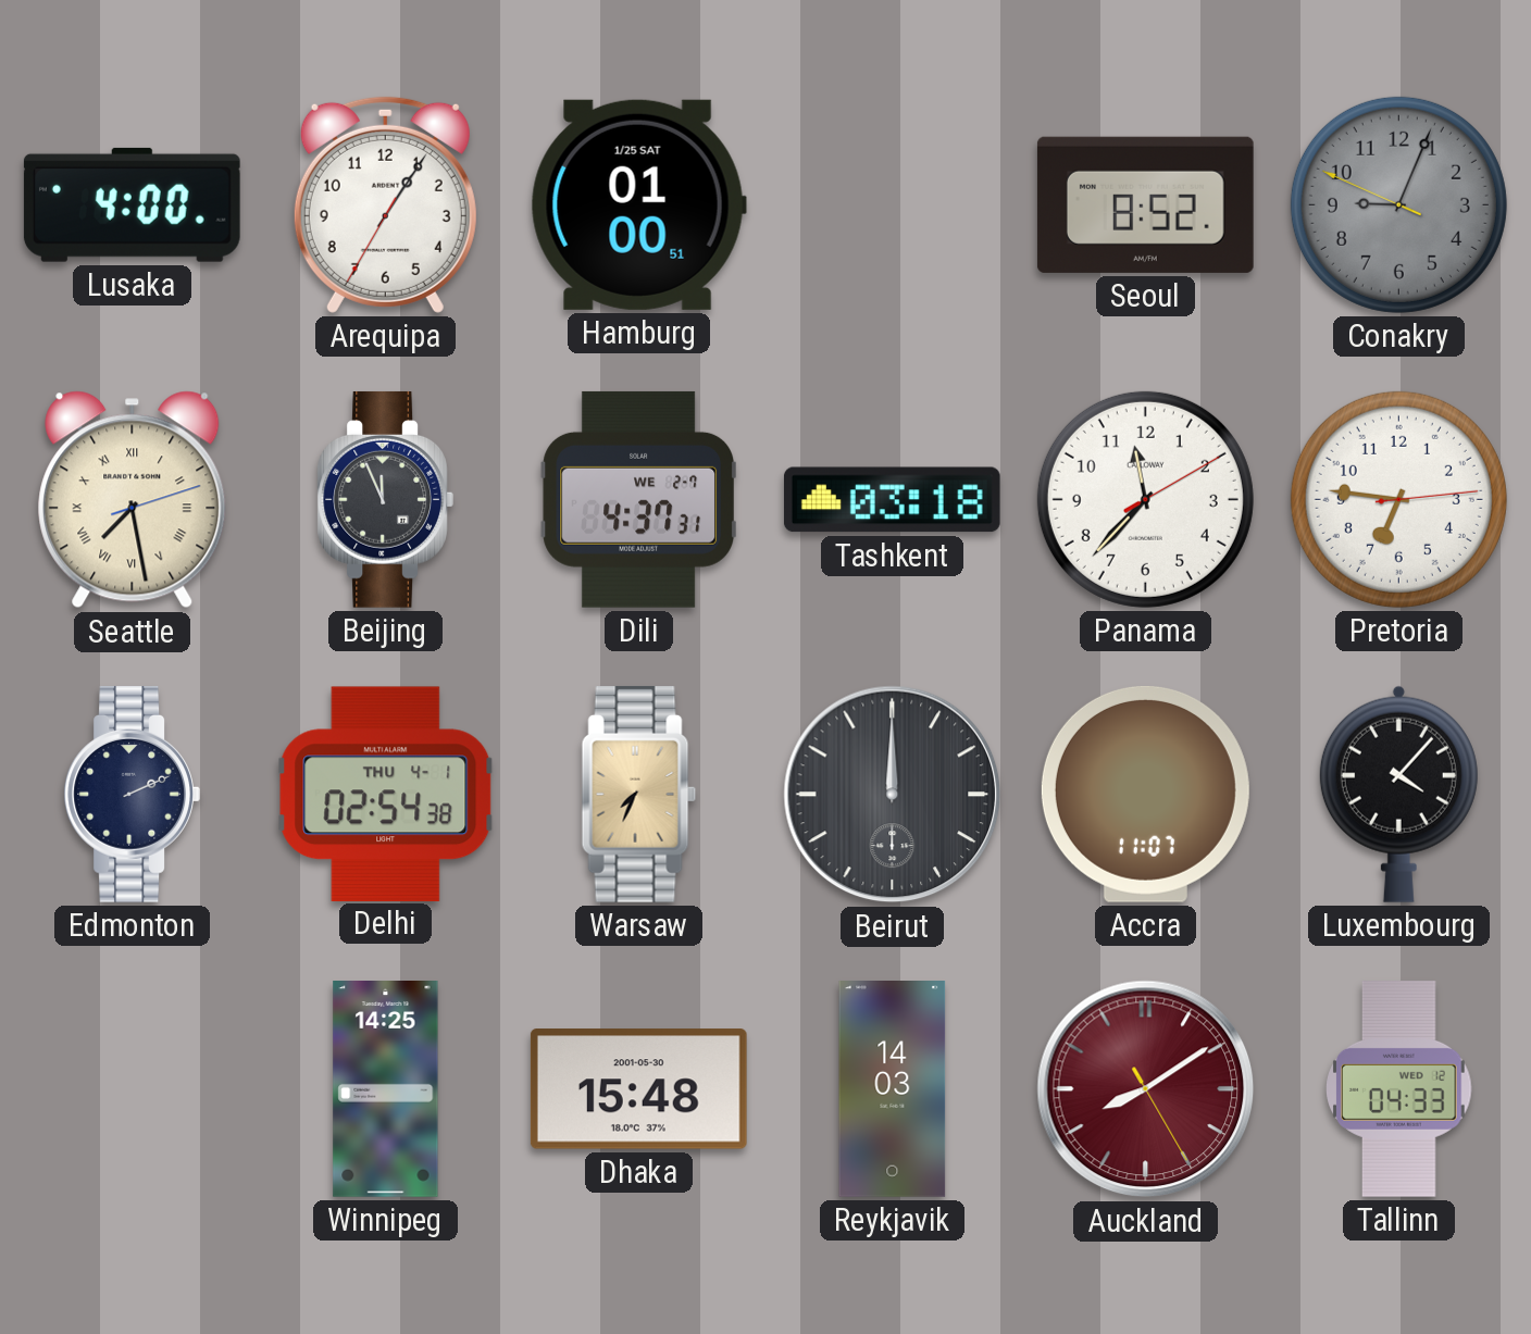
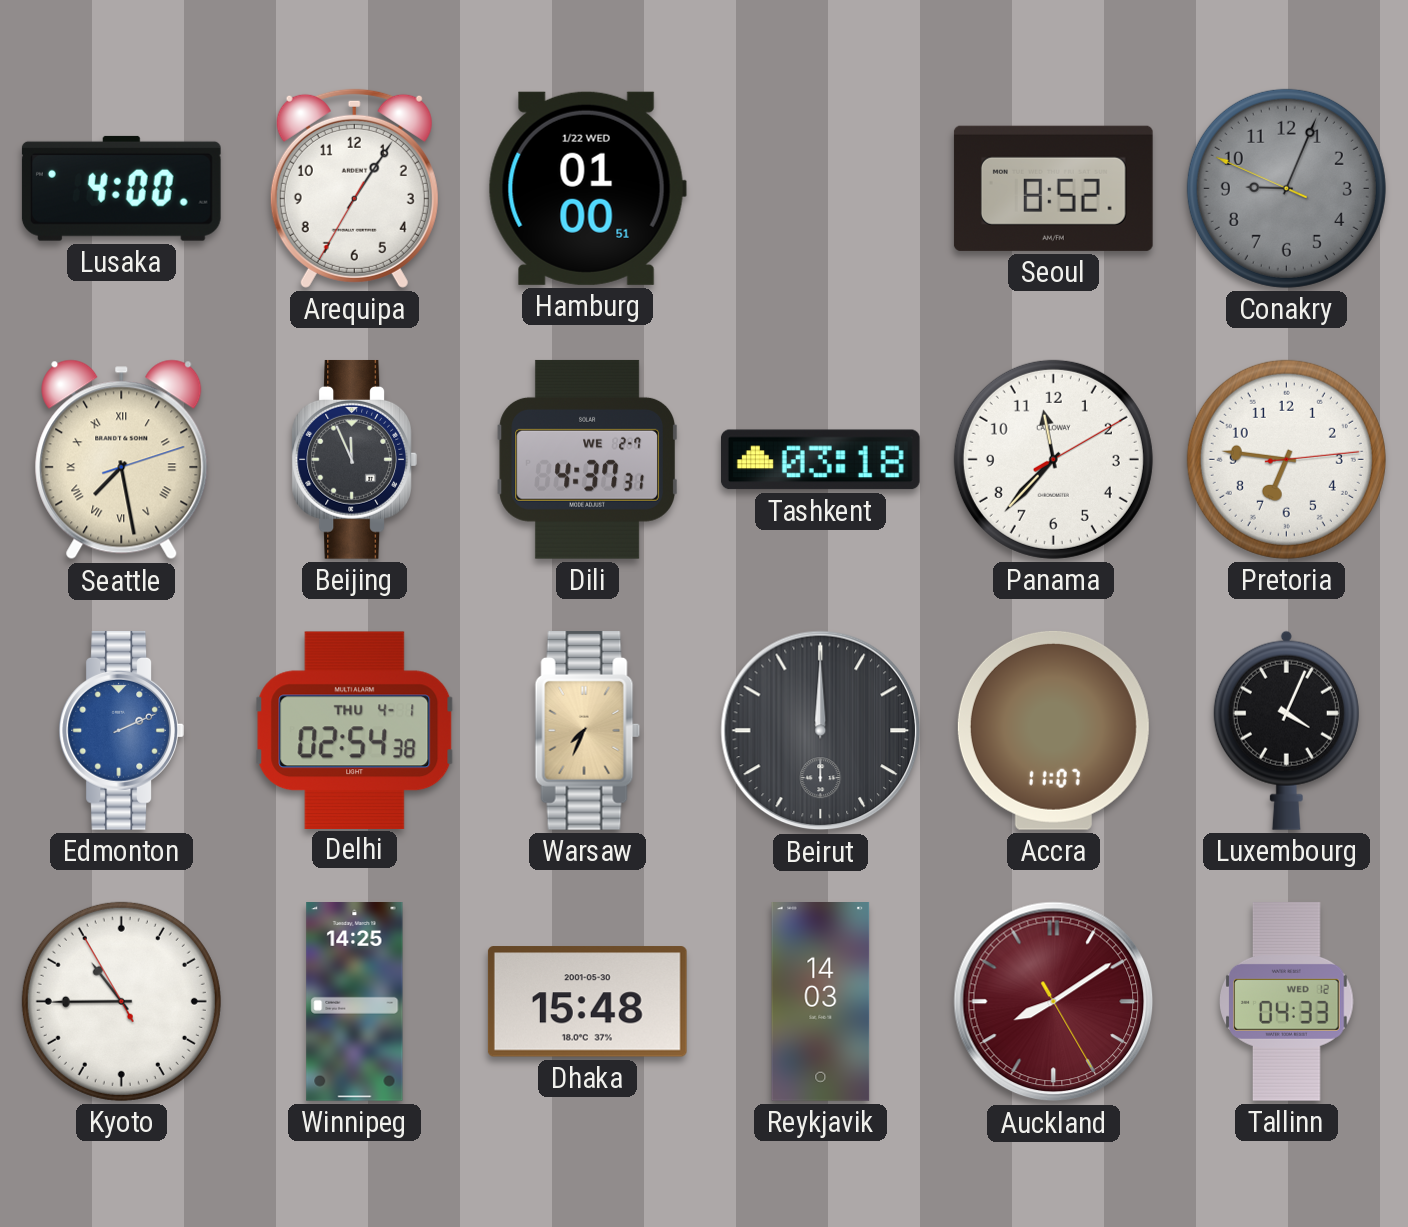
Hamburg date: 1/25 SAT -> 1/22 WED
Edmonton dial: navy -> blue
Luxembourg: 4:07 -> 4:04
Kyoto: none -> 10:44
